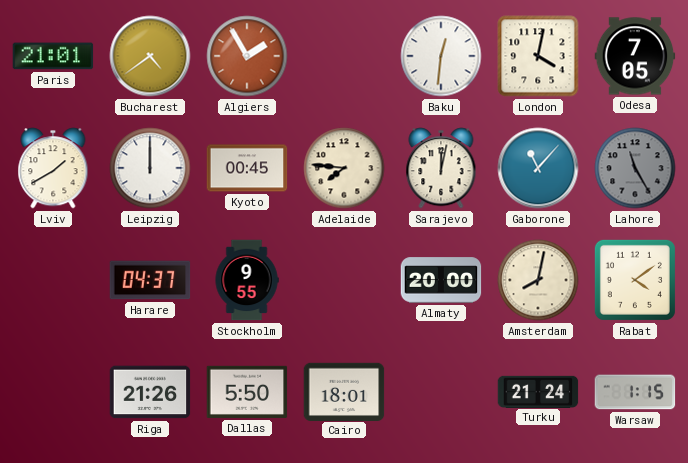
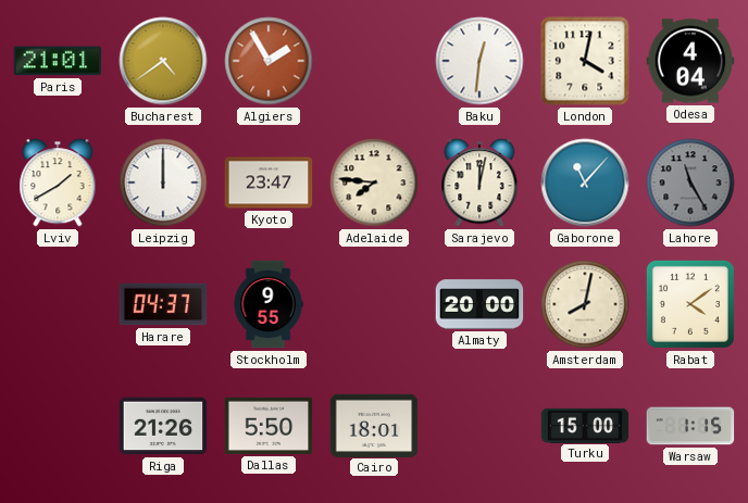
Odesa: 7:05 -> 4:04
Kyoto: 00:45 -> 23:47
Turku: 21:24 -> 15:00
